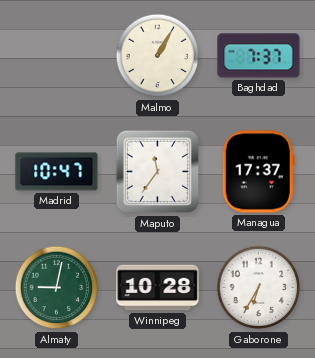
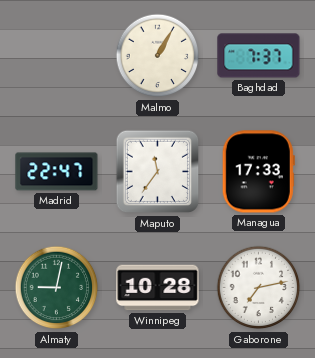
Madrid: 10:47 -> 22:47
Managua: 17:37 -> 17:33
Gaborone: 6:35 -> 7:13
